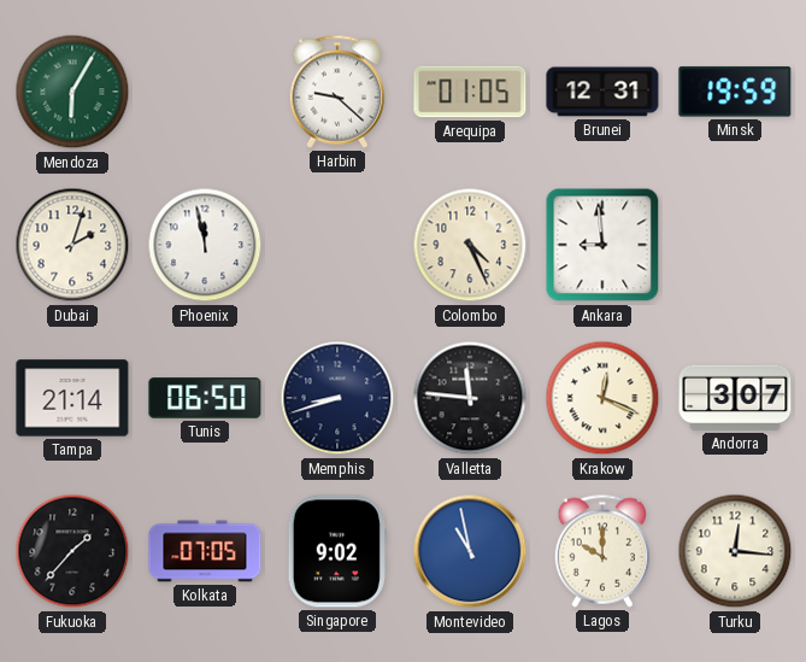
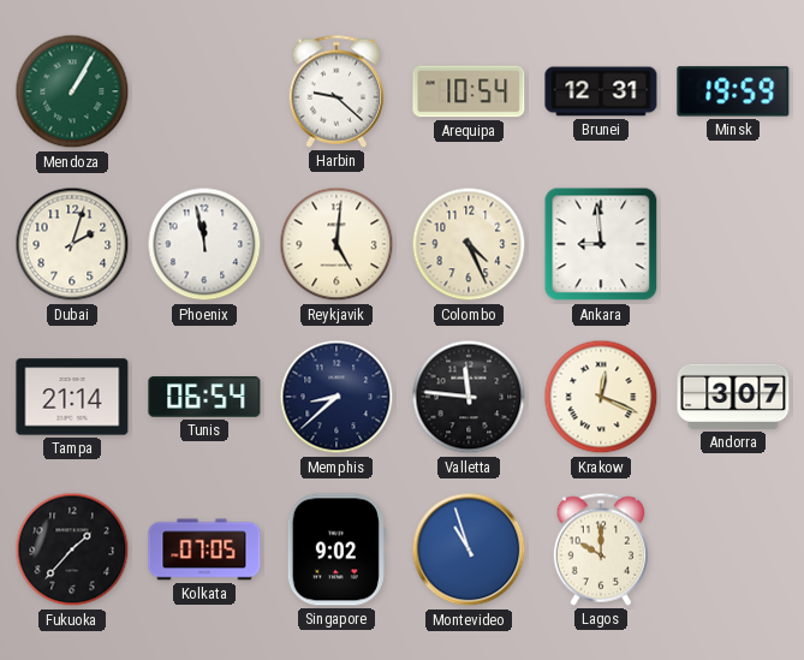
Mendoza: 6:05 -> 1:05
Arequipa: 01:05 -> 10:54
Reykjavik: none -> 5:01
Tunis: 06:50 -> 06:54
Memphis: 8:42 -> 8:38
Montevideo: 10:58 -> 10:57
Turku: 12:16 -> none
